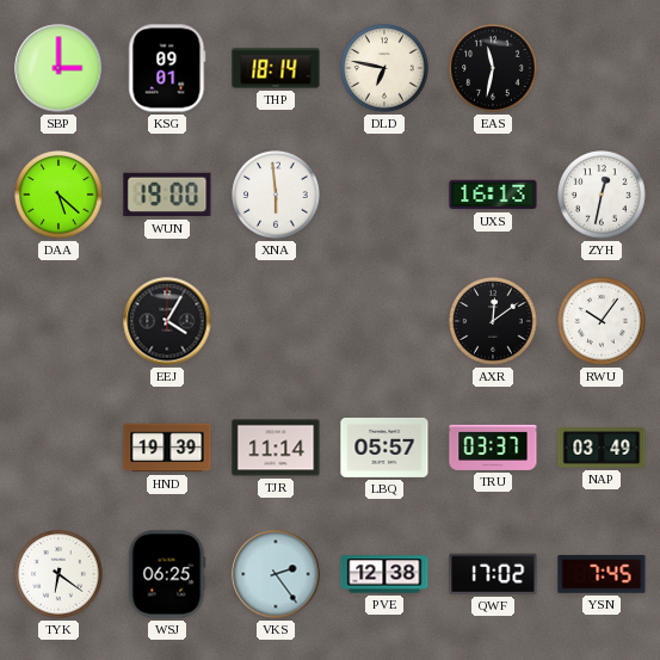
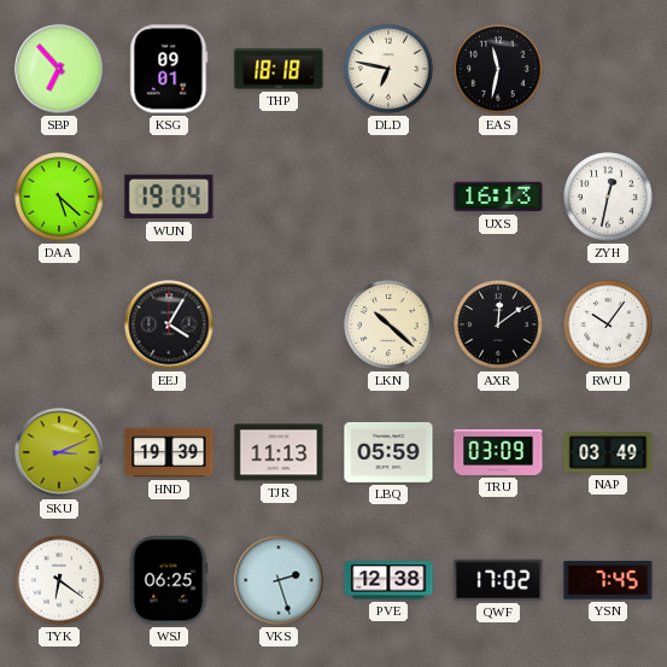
SBP: 3:00 -> 6:53
THP: 18:14 -> 18:18
WUN: 19:00 -> 19:04
XNA: 5:59 -> none
LKN: none -> 10:22
SKU: none -> 3:11
TJR: 11:14 -> 11:13
LBQ: 05:57 -> 05:59
TRU: 03:37 -> 03:09
VKS: 2:24 -> 2:27
